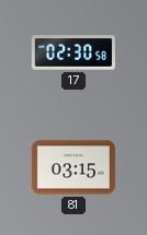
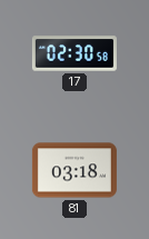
81: 03:15 -> 03:18
